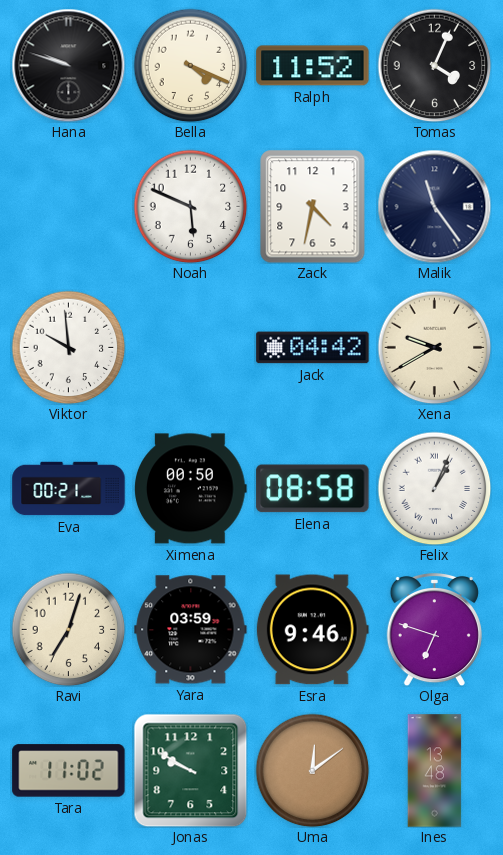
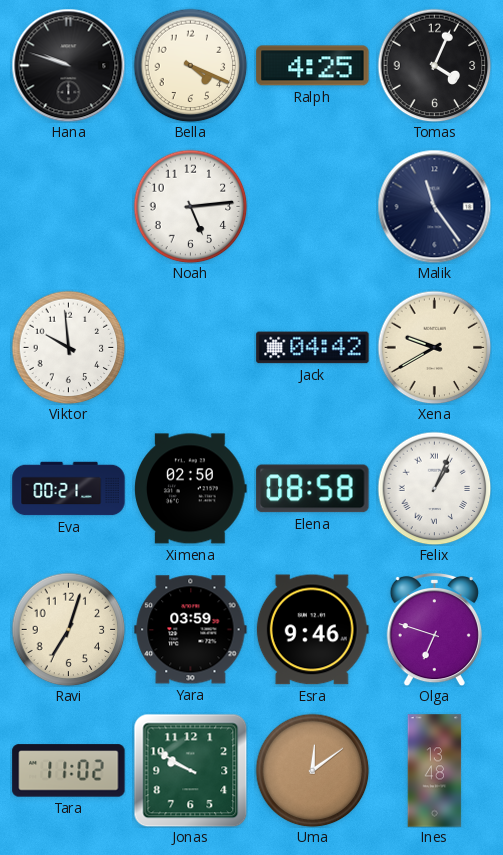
Ralph: 11:52 -> 4:25
Noah: 5:49 -> 5:14
Zack: 4:32 -> none
Ximena: 00:50 -> 02:50
